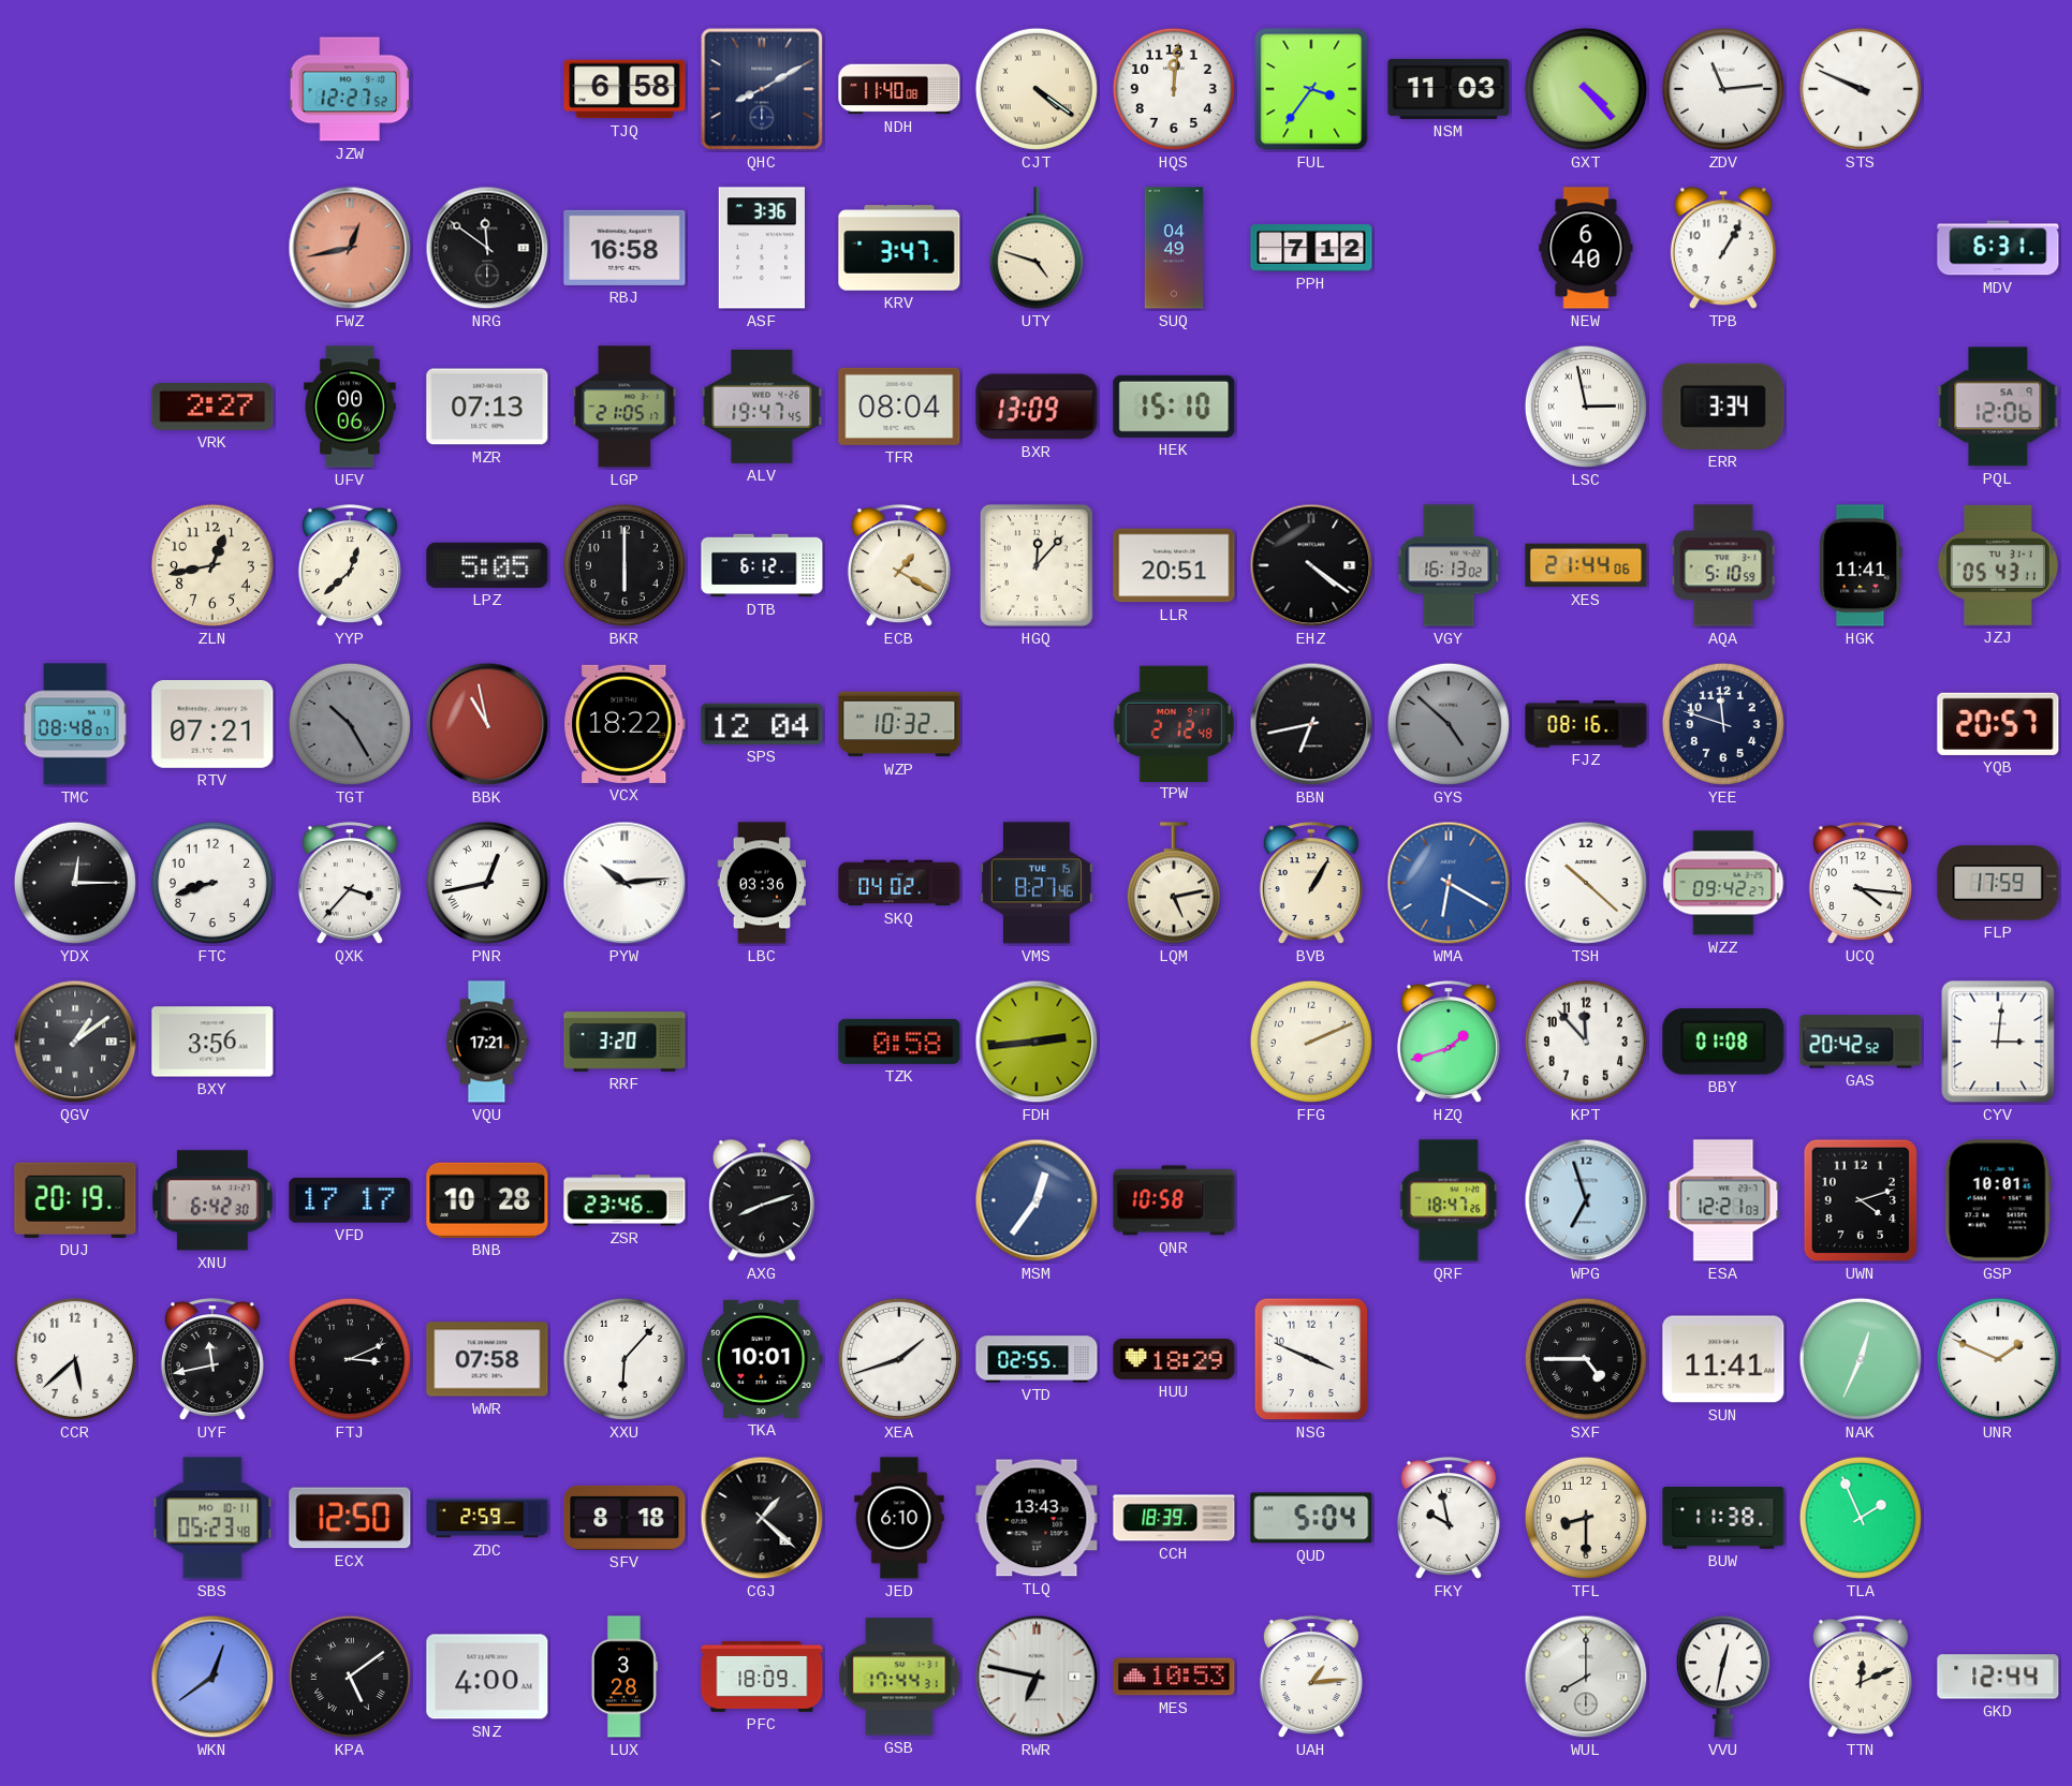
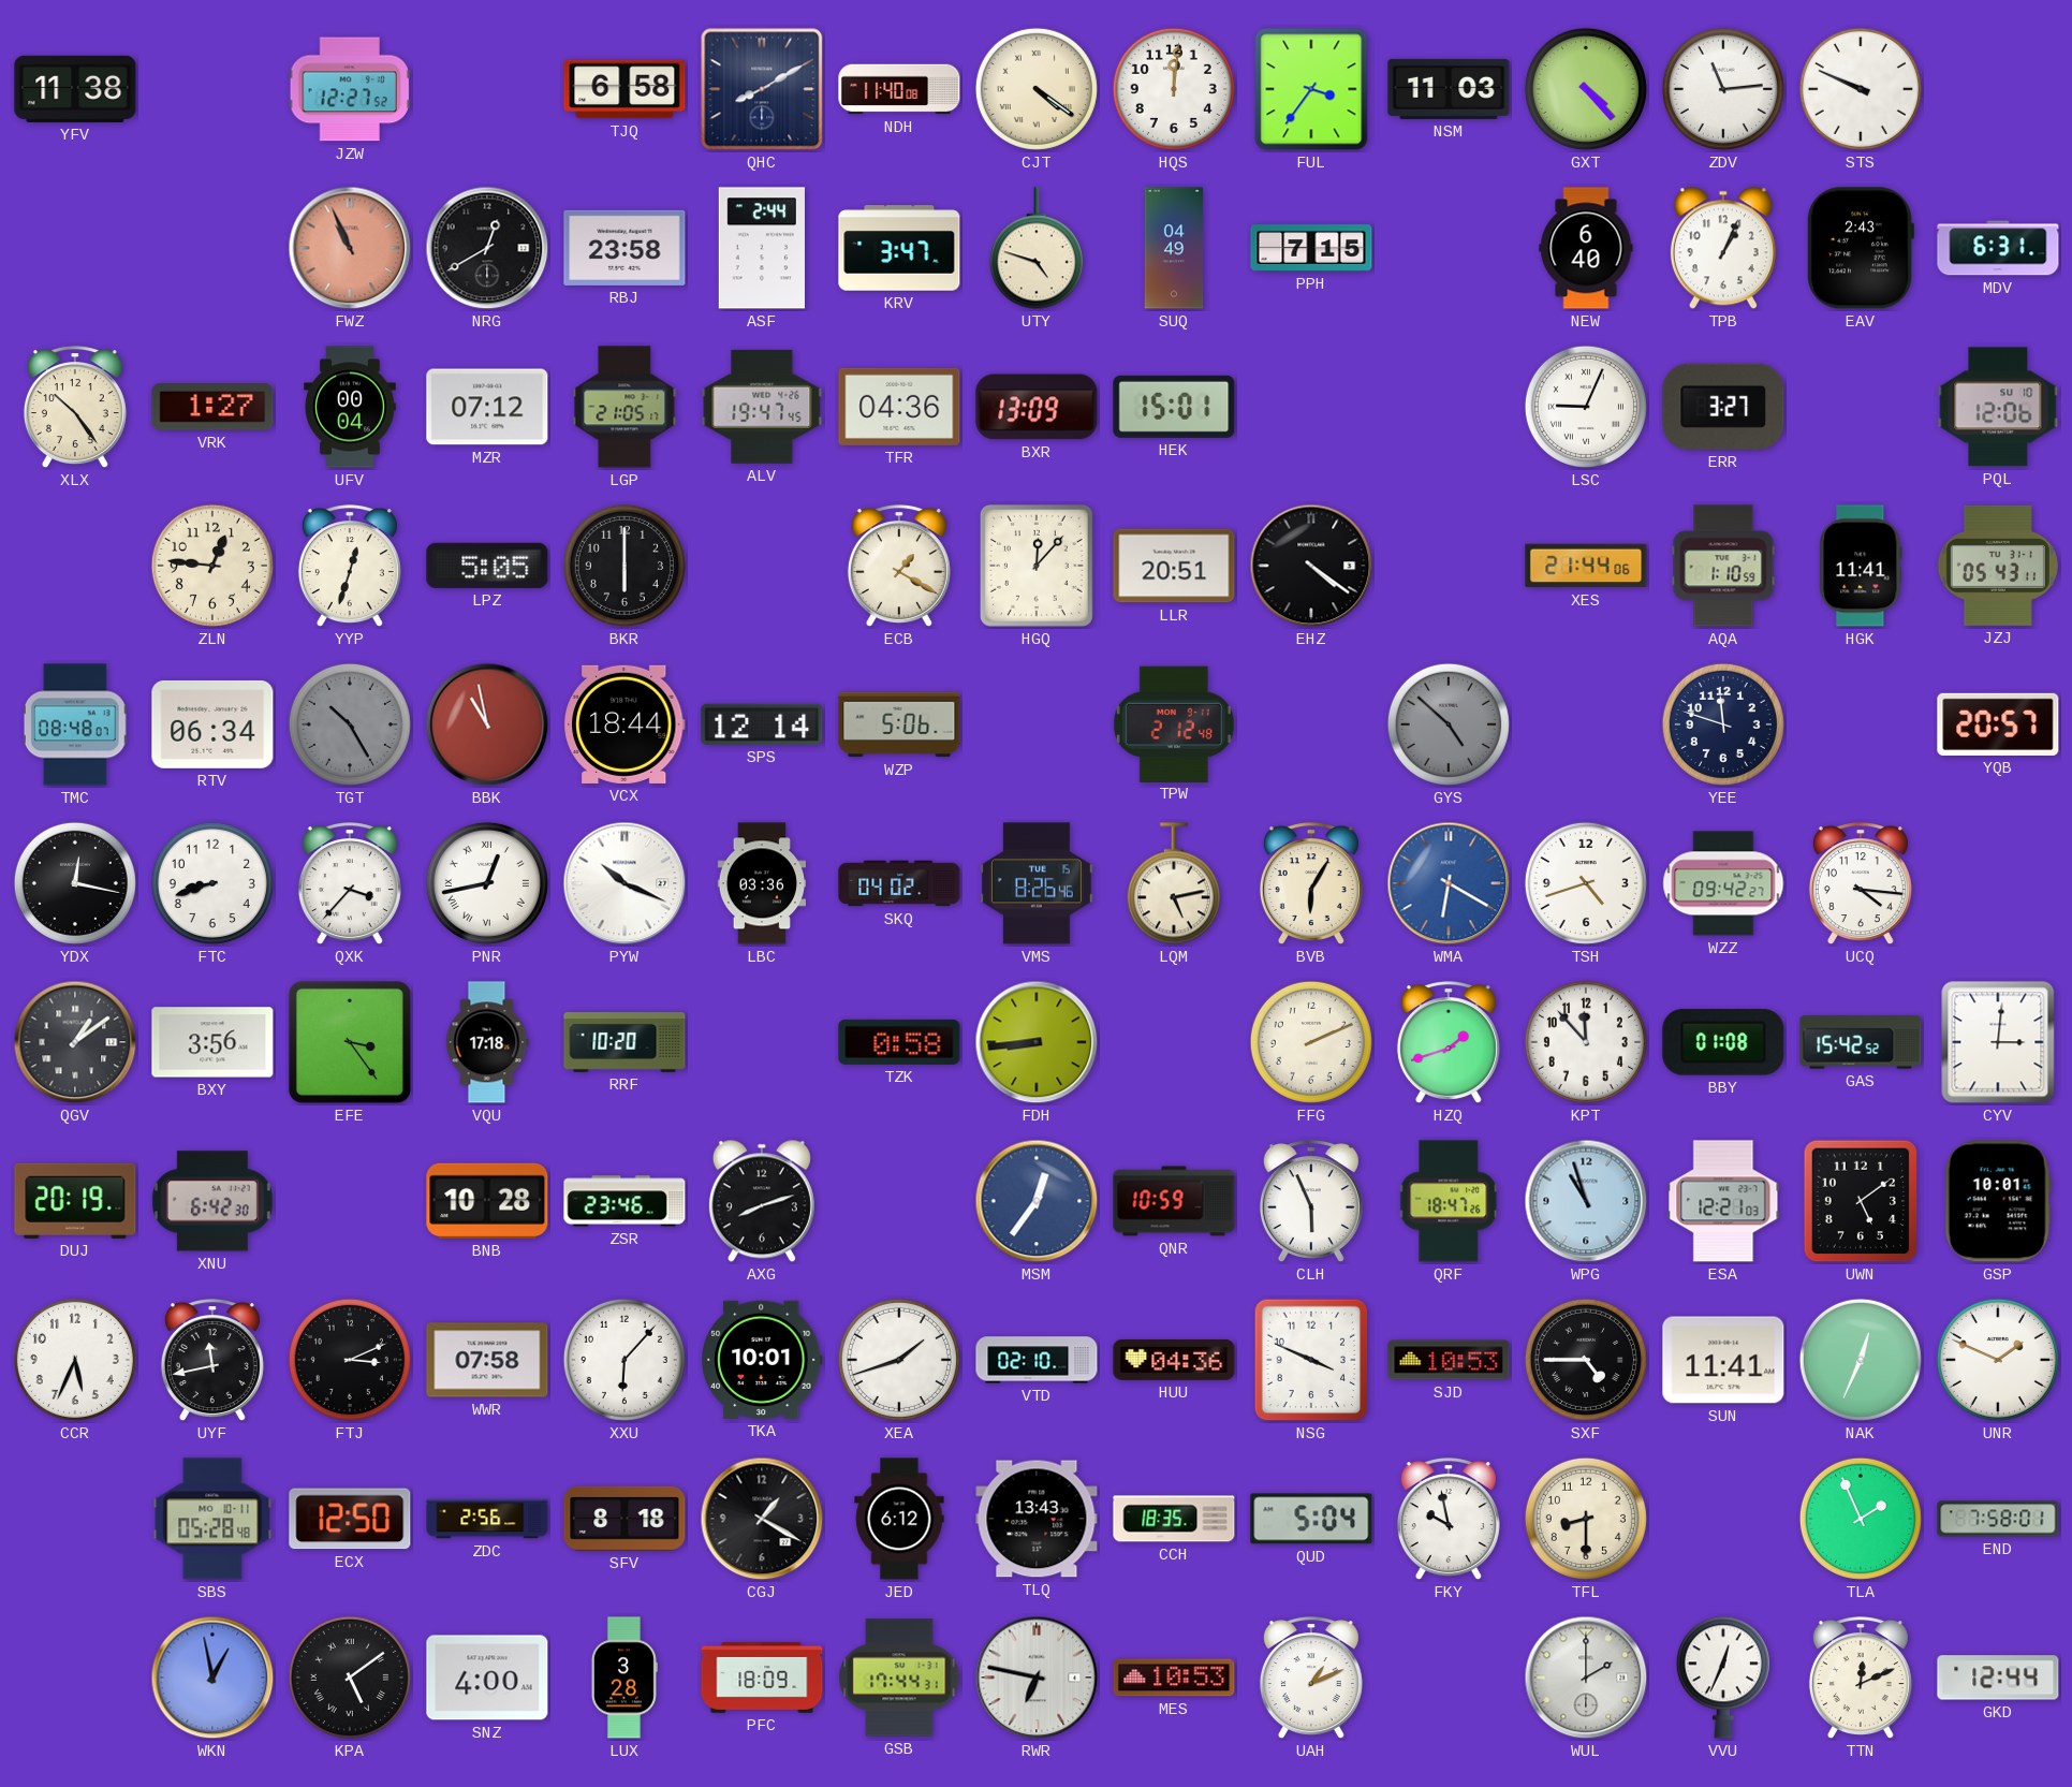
YFV: none -> 11:38
FWZ: 12:43 -> 10:56
NRG: 11:51 -> 12:40
RBJ: 16:58 -> 23:58
ASF: 3:36 -> 2:44
PPH: 7:12 -> 7:15
TPB: 1:05 -> 1:04
EAV: none -> 2:43
XLX: none -> 10:24
VRK: 2:27 -> 1:27
UFV: 00:06 -> 00:04
MZR: 07:13 -> 07:12
TFR: 08:04 -> 04:36
HEK: 15:10 -> 15:01
LSC: 2:58 -> 9:04
ERR: 3:34 -> 3:27
PQL date: SA 9 -> SU 10
ZLN: 12:43 -> 12:46
YYP: 12:38 -> 12:33
DTB: 6:12 -> none
VGY: 16:13 -> none
AQA: 5:10 -> 1:10
RTV: 07:21 -> 06:34
VCX: 18:22 -> 18:44
SPS: 12:04 -> 12:14
WZP: 10:32 -> 5:06
BBN: 6:43 -> none
FJZ: 08:16 -> none
YDX: 12:15 -> 12:17
PYW: 10:14 -> 10:19
VMS: 8:27 -> 8:26
BVB: 1:05 -> 6:05
TSH: 10:22 -> 4:42
FLP: 17:59 -> none
EFE: none -> 3:24
VQU: 17:21 -> 17:18
RRF: 3:20 -> 10:20
FDH: 2:44 -> 8:44
GAS: 20:42 -> 15:42
VFD: 17:17 -> none
QNR: 10:58 -> 10:59
CLH: none -> 5:56
WPG: 6:57 -> 10:57
UWN: 4:12 -> 5:09
CCR: 5:38 -> 5:34
VTD: 02:55 -> 02:10
HUU: 18:29 -> 04:36
SJD: none -> 10:53
SBS: 05:23 -> 05:28
ZDC: 2:59 -> 2:56
CGJ: 1:22 -> 1:20
JED: 6:10 -> 6:12
CCH: 18:39 -> 18:35
BUW: 11:38 -> none
END: none -> 7:58
WKN: 12:39 -> 12:58
UAH: 1:14 -> 1:11
WUL: 8:00 -> 2:00
VVU: 12:32 -> 12:34
